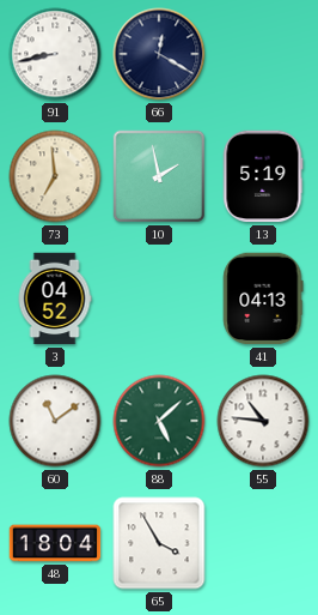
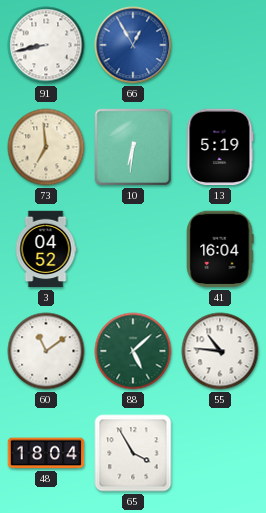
66: 12:20 -> 12:55
66 dial: navy -> blue
10: 1:58 -> 6:31
41: 04:13 -> 16:04
